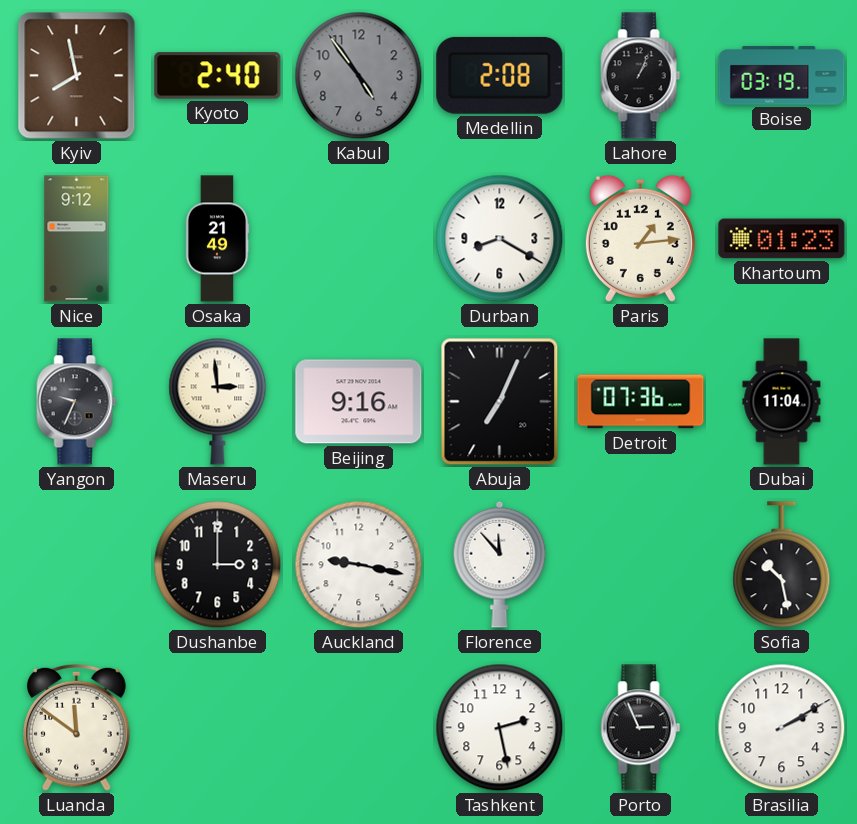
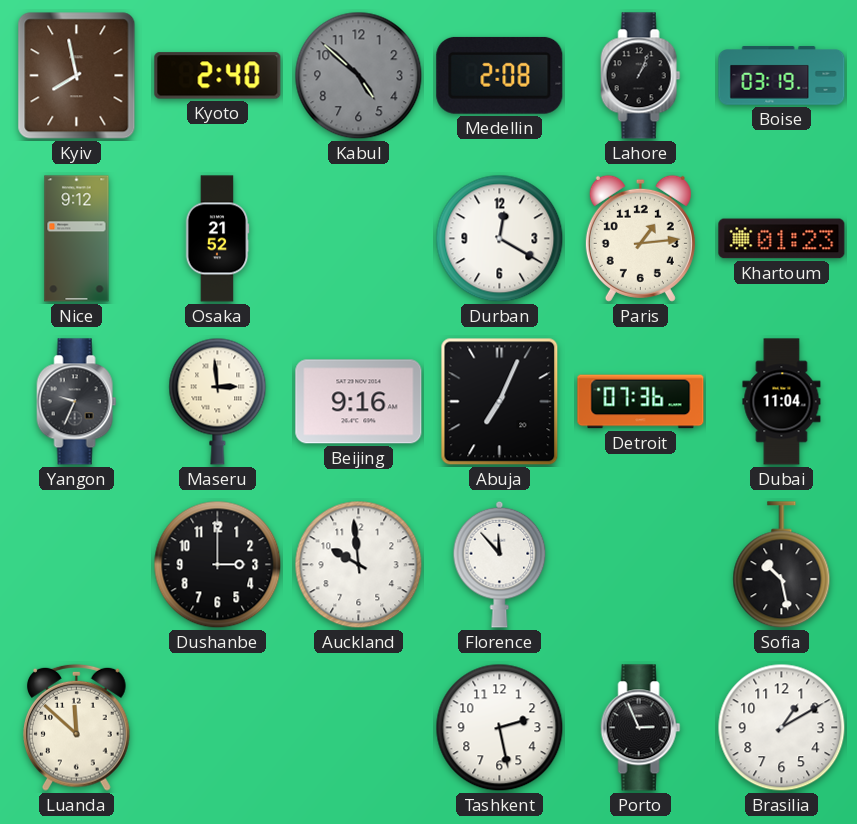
Kabul: 4:54 -> 4:52
Osaka: 21:49 -> 21:52
Durban: 8:20 -> 12:20
Auckland: 9:17 -> 9:59
Luanda: 11:51 -> 11:52
Brasilia: 2:10 -> 1:10
